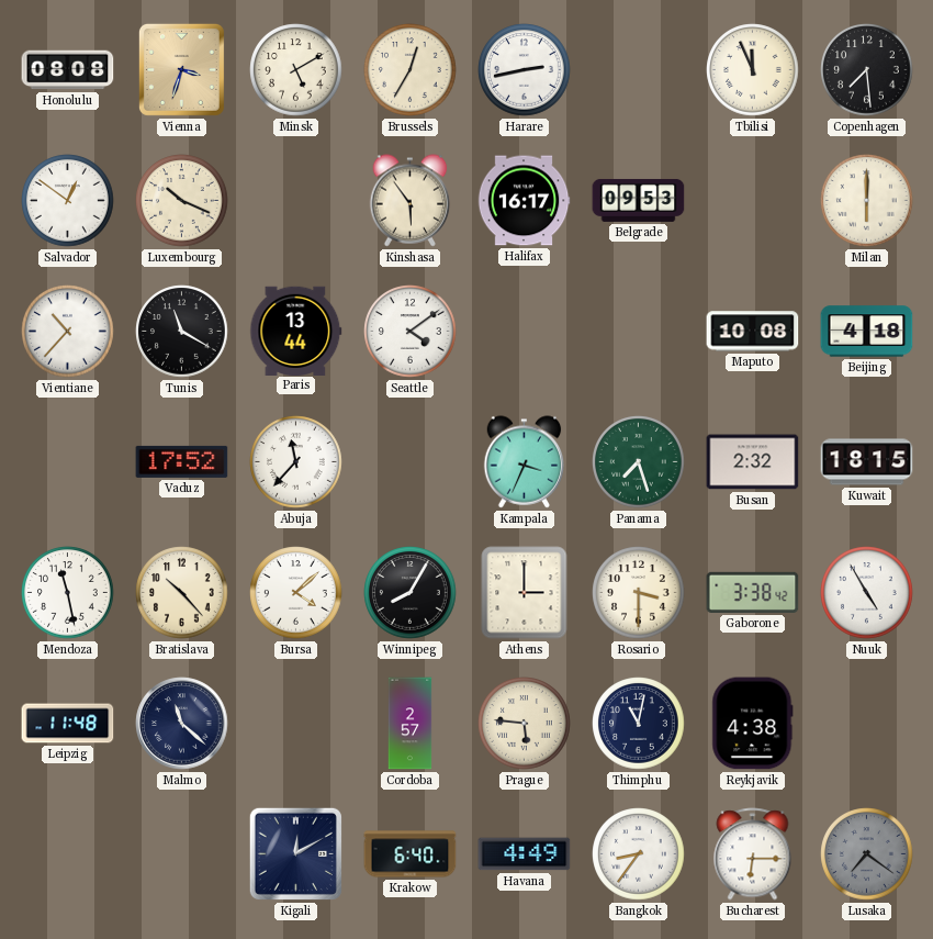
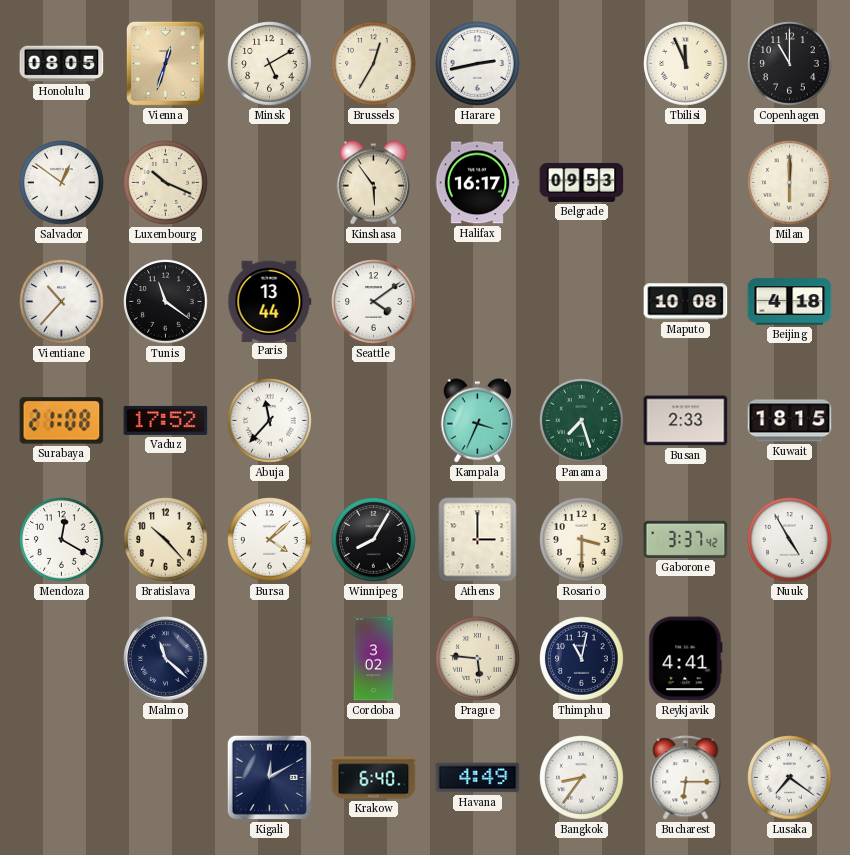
Honolulu: 08:08 -> 08:05
Vienna: 3:33 -> 12:33
Copenhagen: 7:29 -> 11:00
Tunis: 11:20 -> 11:21
Surabaya: none -> 21:08
Busan: 2:32 -> 2:33
Mendoza: 11:28 -> 12:20
Gaborone: 3:38 -> 3:37
Leipzig: 11:48 -> none
Cordoba: 2:57 -> 3:02
Reykjavik: 4:38 -> 4:41
Lusaka dial: grey -> white
